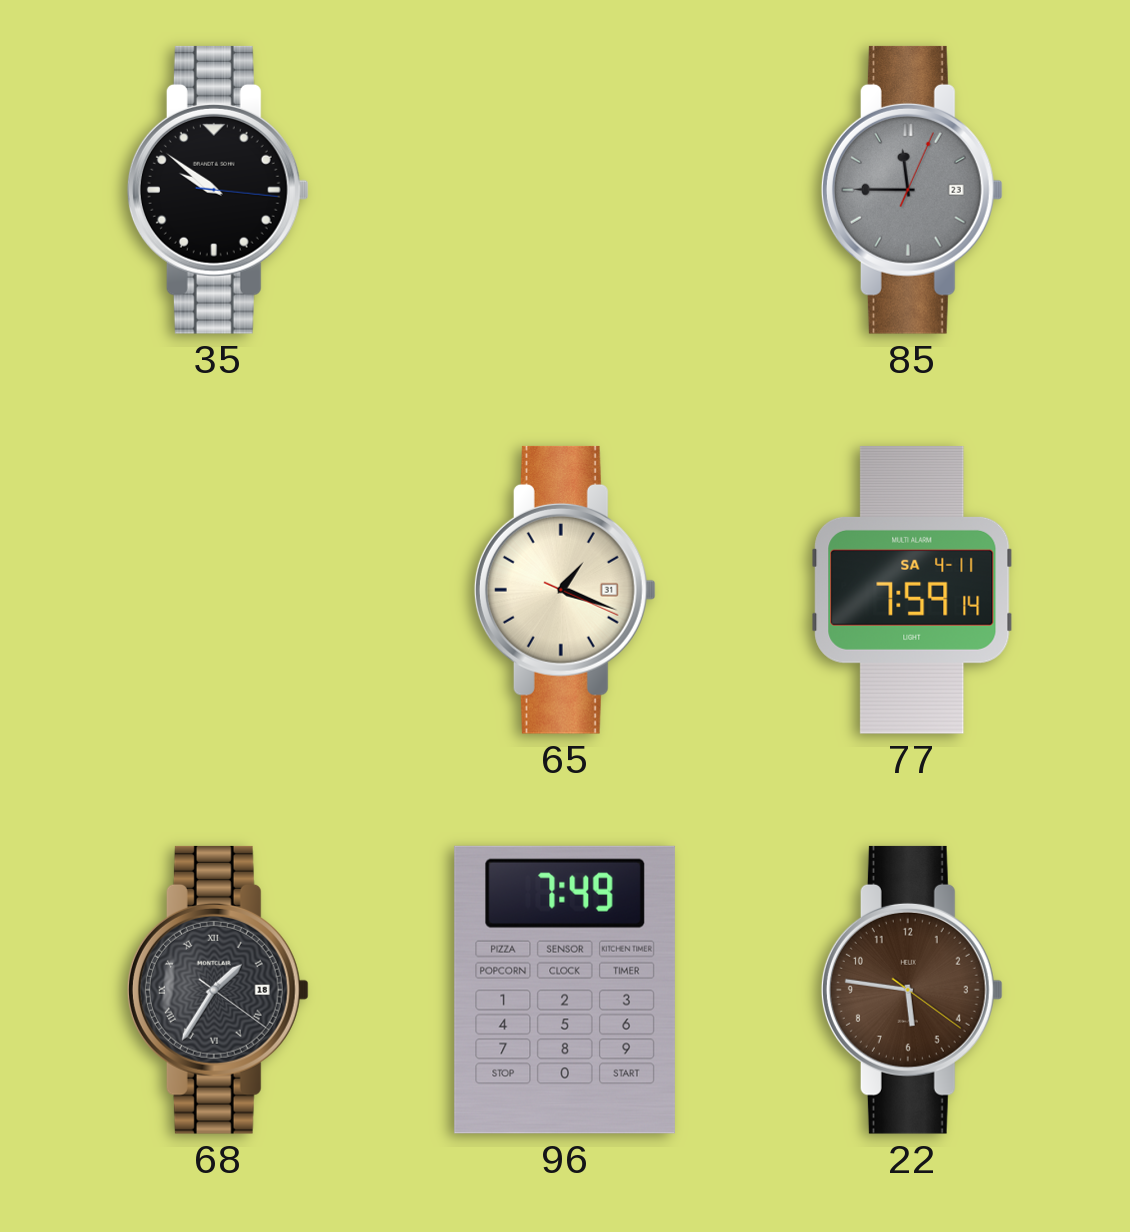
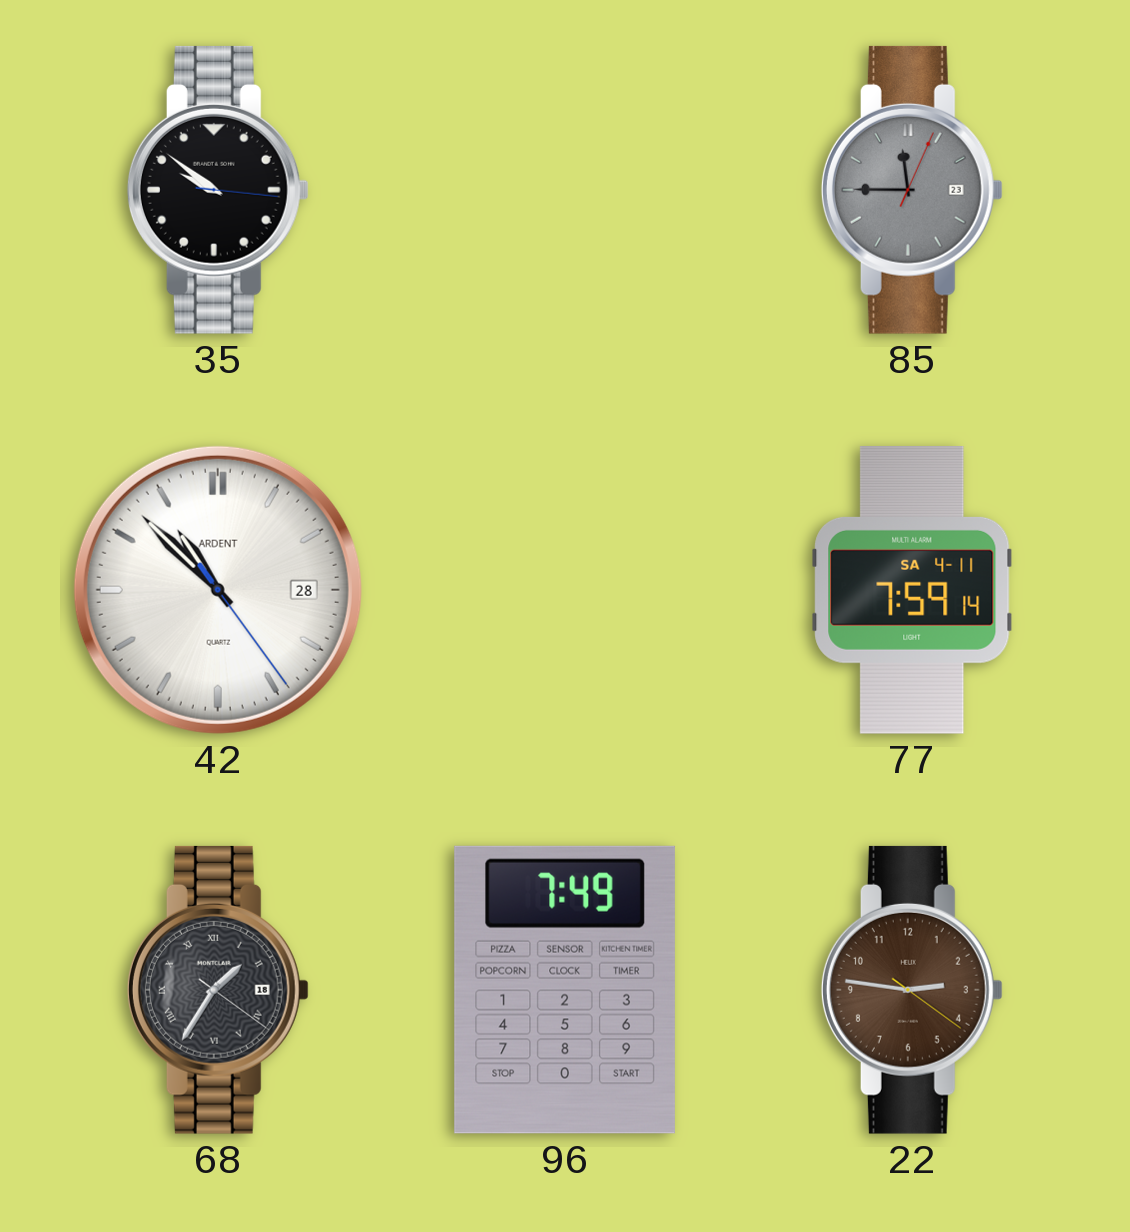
42: none -> 10:52
65: 1:18 -> none
22: 5:46 -> 2:46
